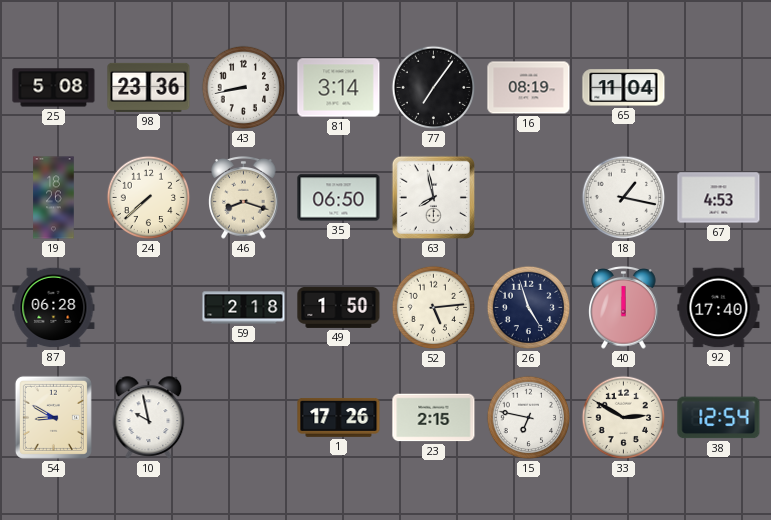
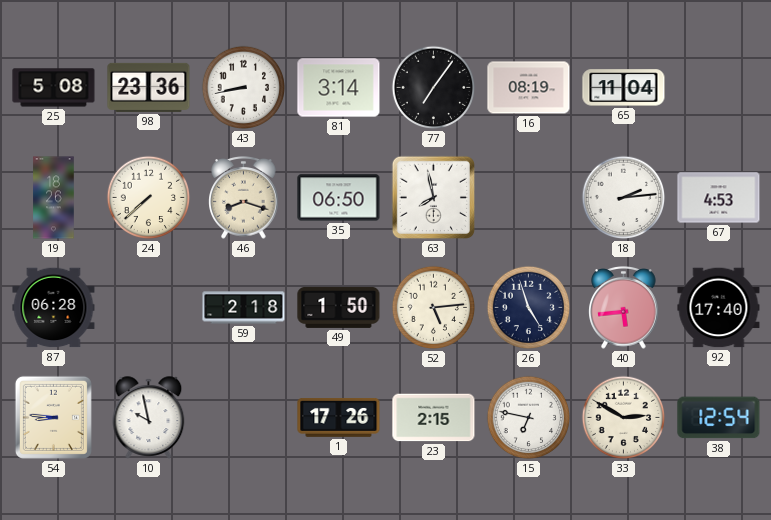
18: 1:17 -> 2:14
40: 12:00 -> 5:44
54: 8:50 -> 8:46
